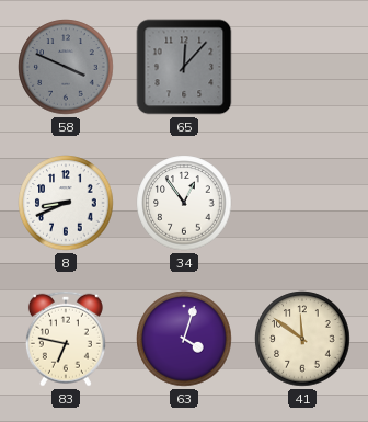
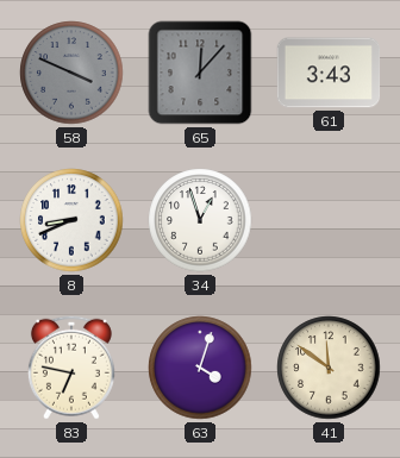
61: none -> 3:43
34: 12:54 -> 12:57
